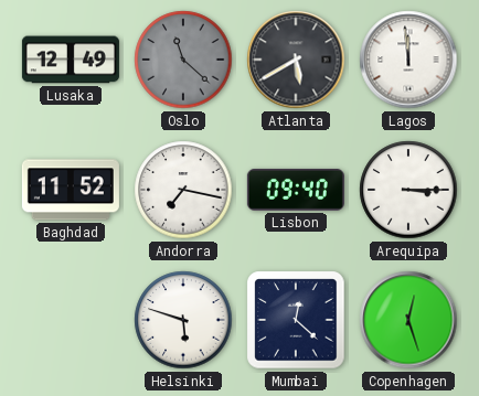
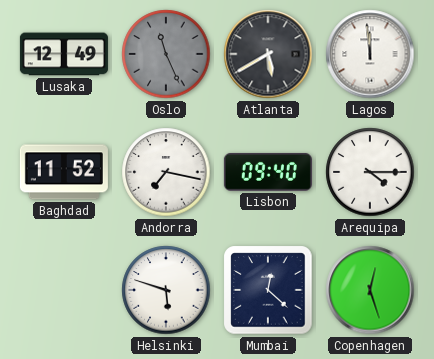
Oslo: 11:22 -> 11:26
Arequipa: 3:15 -> 4:15
